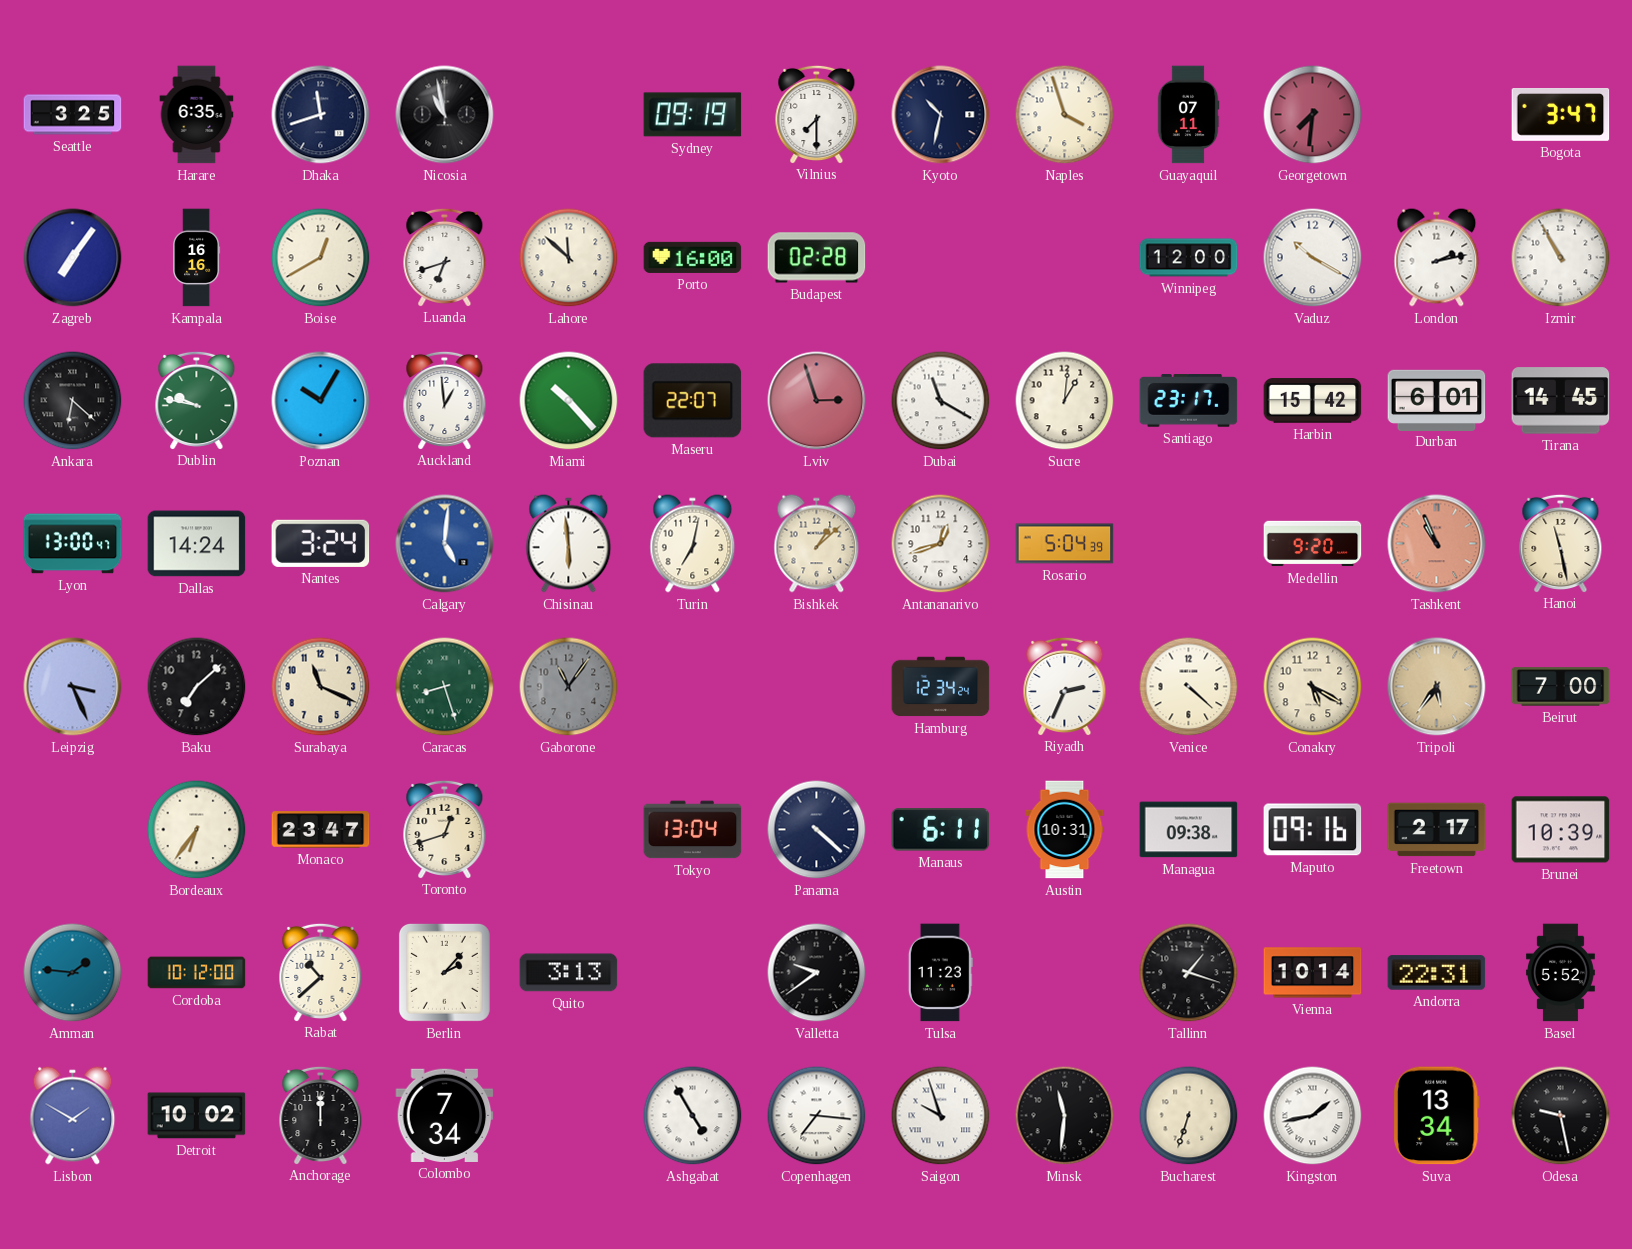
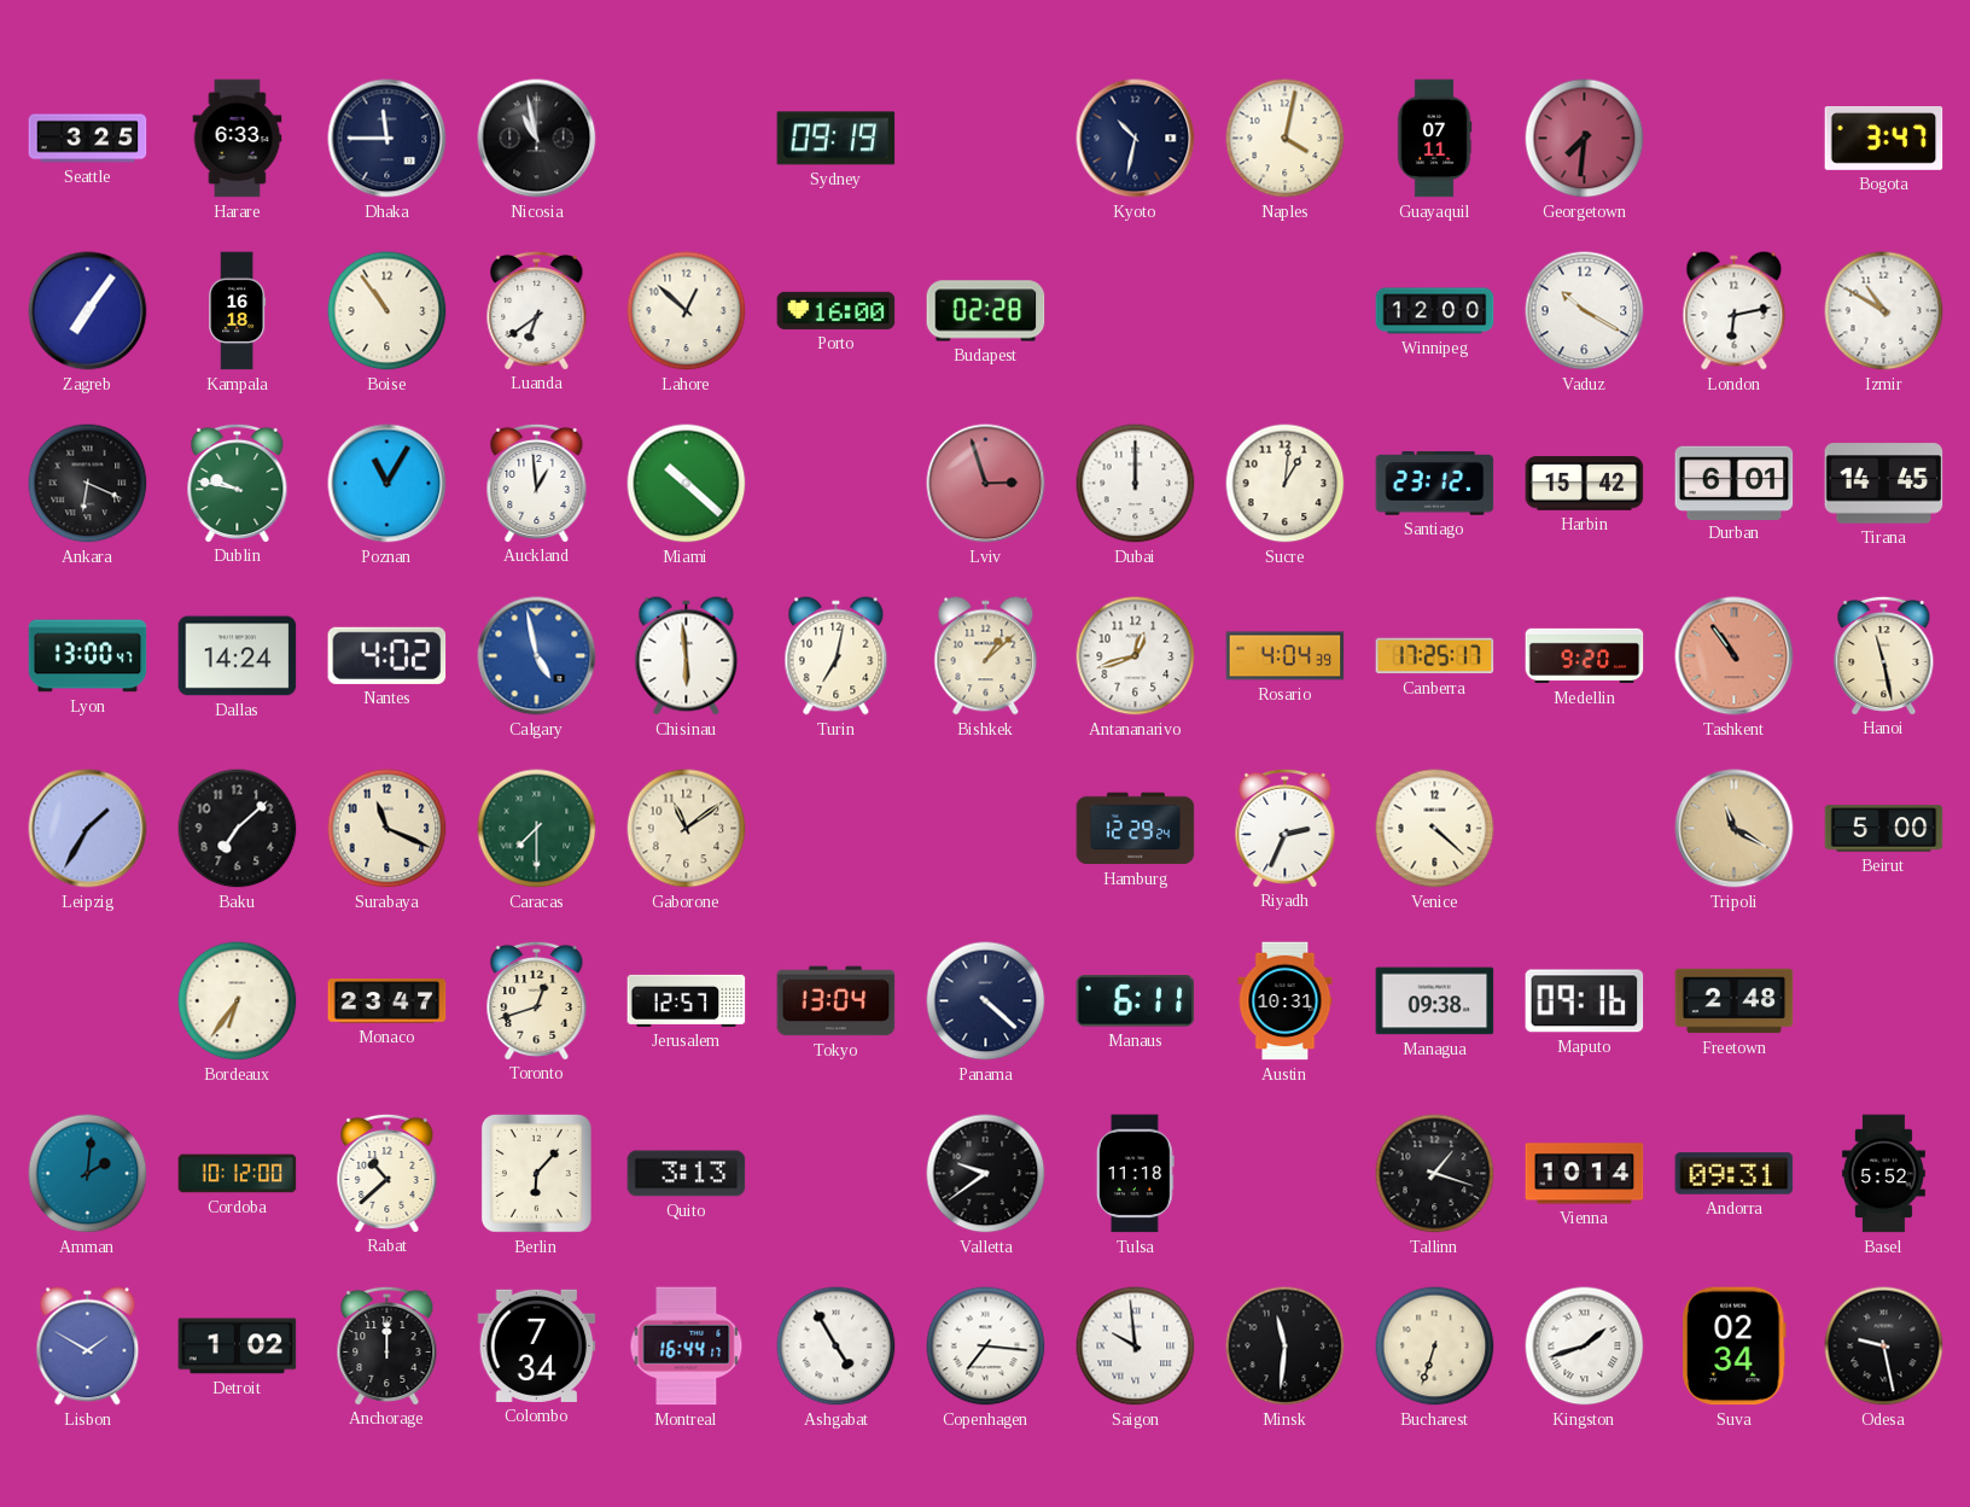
Harare: 6:35 -> 6:33
Dhaka: 11:42 -> 11:45
Vilnius: 7:30 -> none
Naples: 3:57 -> 4:02
Kampala: 16:16 -> 16:18
Boise: 12:40 -> 10:54
Luanda: 6:42 -> 6:39
Lahore: 11:52 -> 12:52
London: 2:13 -> 6:13
Izmir: 10:55 -> 10:50
Ankara: 6:22 -> 6:19
Poznan: 10:05 -> 11:05
Miami: 10:23 -> 10:22
Maseru: 22:07 -> none
Dubai: 11:20 -> 12:00
Santiago: 23:17 -> 23:12
Nantes: 3:24 -> 4:02
Calgary: 5:01 -> 4:58
Rosario: 5:04 -> 4:04
Canberra: none -> 17:25
Tashkent: 10:56 -> 10:54
Leipzig: 3:26 -> 1:35
Caracas: 8:27 -> 7:30
Gaborone: 11:06 -> 11:09
Gaborone dial: grey -> cream
Hamburg: 12:34 -> 12:29
Conakry: 5:20 -> none
Tripoli: 5:36 -> 11:20
Beirut: 7:00 -> 5:00
Jerusalem: none -> 12:57
Freetown: 2:17 -> 2:48
Brunei: 10:39 -> none
Amman: 1:46 -> 2:01
Berlin: 2:07 -> 6:07
Tulsa: 11:23 -> 11:18
Andorra: 22:31 -> 09:31
Detroit: 10:02 -> 1:02
Montreal: none -> 16:44
Saigon: 9:57 -> 9:59
Kingston: 1:43 -> 1:42
Suva: 13:34 -> 02:34
